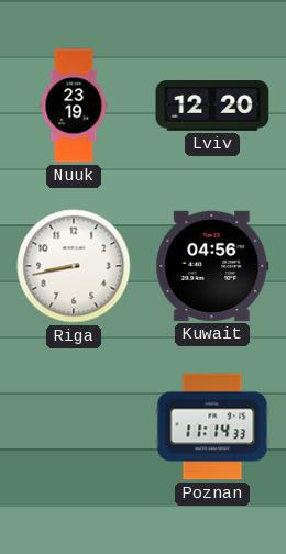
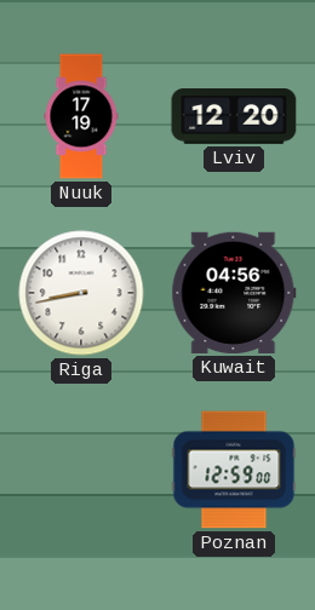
Nuuk: 23:19 -> 17:19
Poznan: 11:14 -> 12:59
